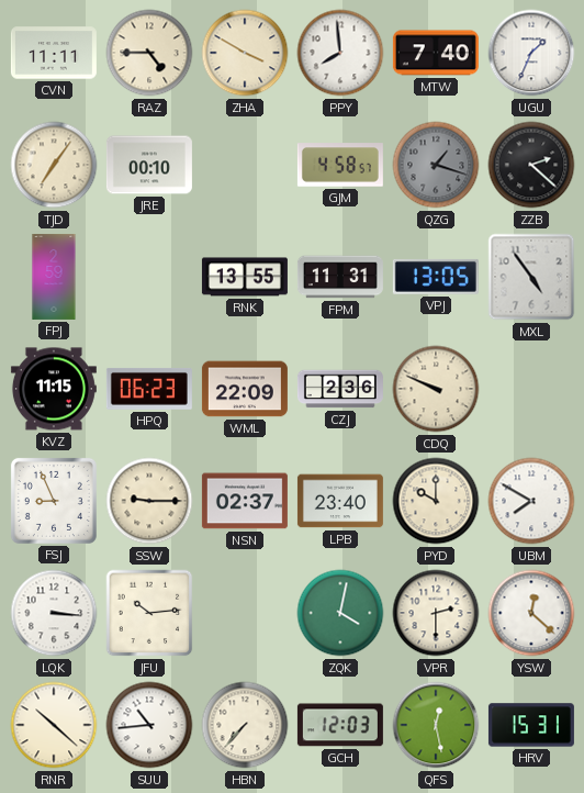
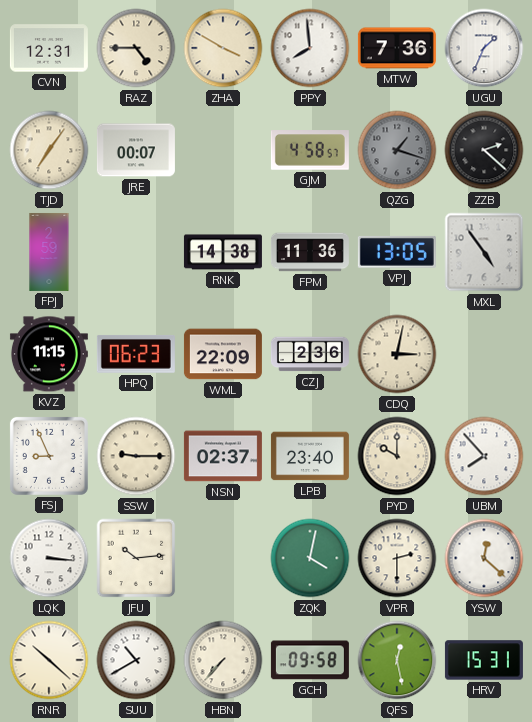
CVN: 11:11 -> 12:31
MTW: 7:40 -> 7:36
JRE: 00:10 -> 00:07
RNK: 13:55 -> 14:38
FPM: 11:31 -> 11:36
CDQ: 9:49 -> 3:02
UBM: 7:50 -> 7:53
SUU: 10:44 -> 10:40
GCH: 12:03 -> 09:58
